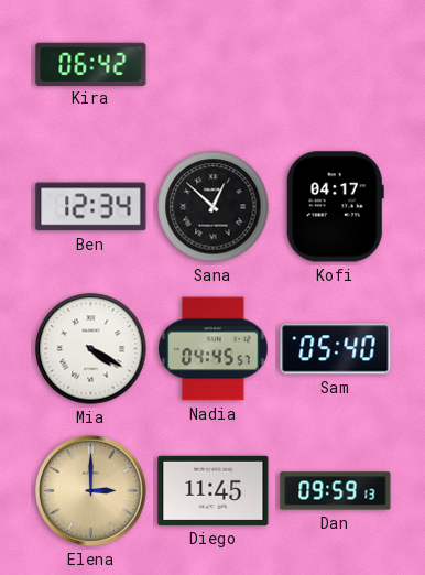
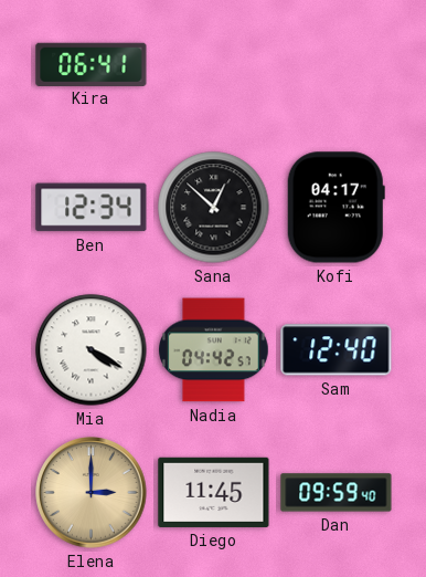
Kira: 06:42 -> 06:41
Nadia: 04:45 -> 04:42
Sam: 05:40 -> 12:40
Dan: 09:59:13 -> 09:59:40
